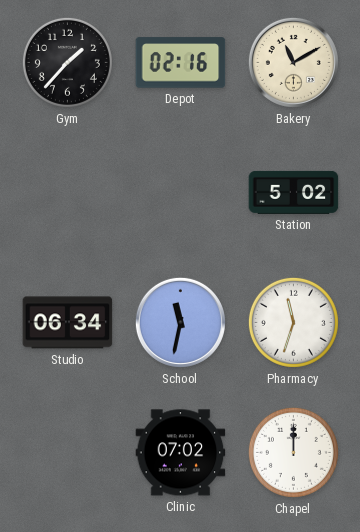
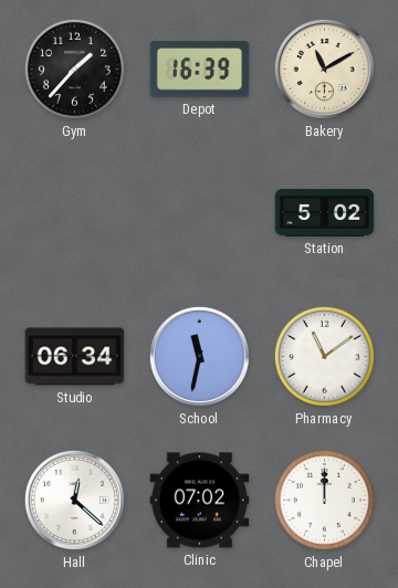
Depot: 02:16 -> 16:39
Pharmacy: 11:33 -> 11:09
Hall: none -> 12:22
